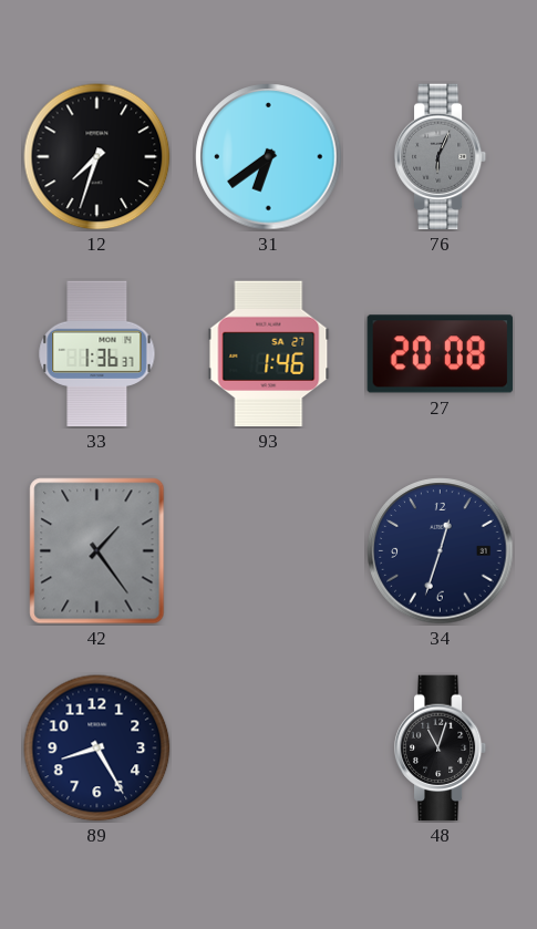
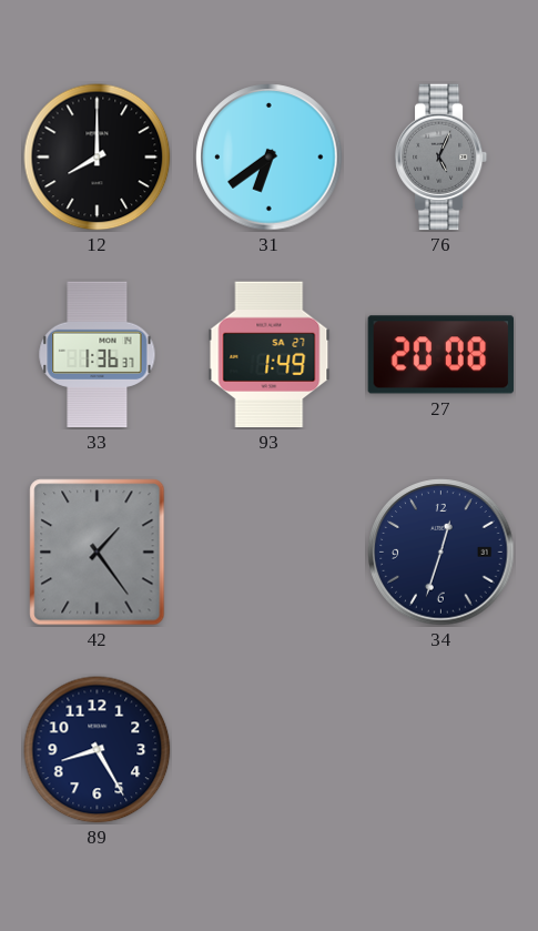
12: 7:33 -> 8:00
76: 6:04 -> 5:04
93: 1:46 -> 1:49
48: 11:03 -> none
